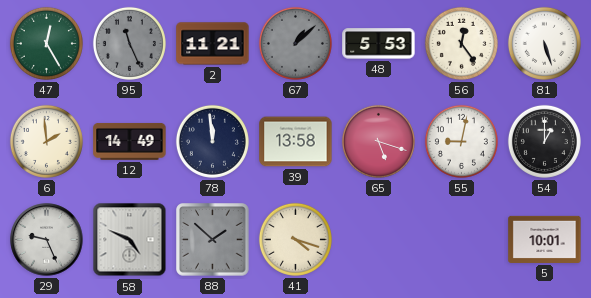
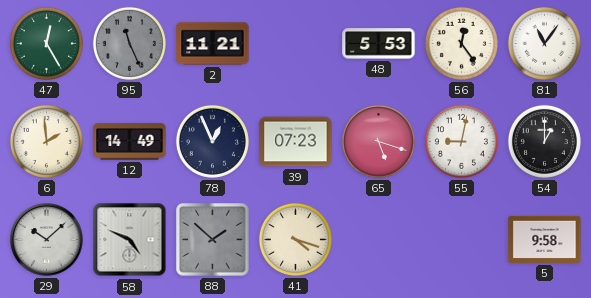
67: 1:08 -> none
81: 5:27 -> 11:06
78: 11:59 -> 12:56
39: 13:58 -> 07:23
29: 9:26 -> 10:08
5: 10:01 -> 9:58
